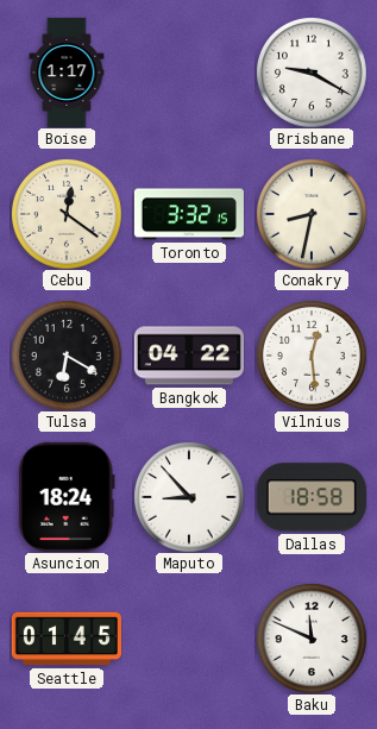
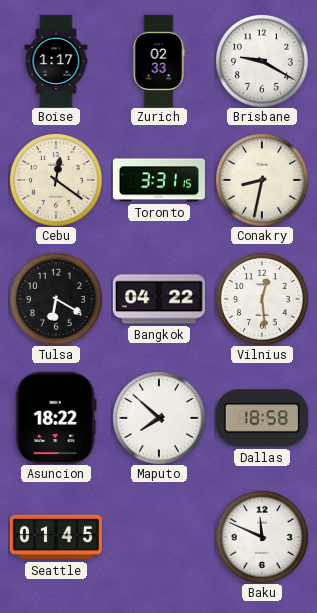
Zurich: none -> 02:33
Toronto: 3:32 -> 3:31
Asuncion: 18:24 -> 18:22
Maputo: 8:53 -> 7:52
